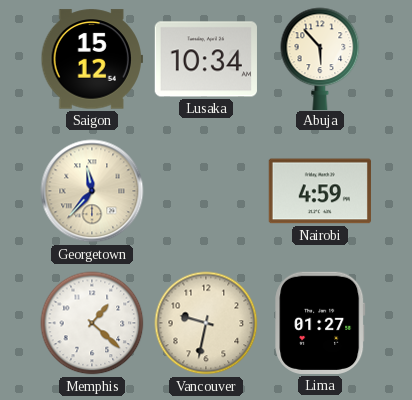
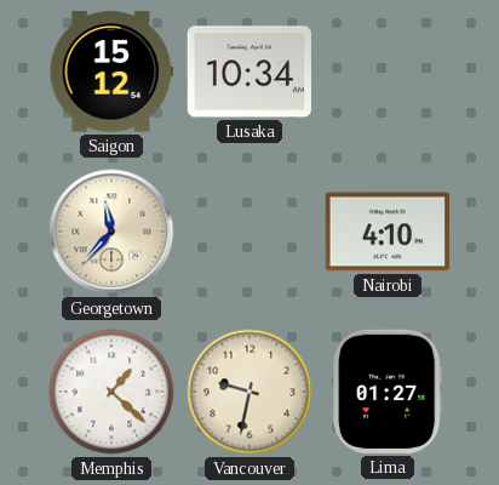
Abuja: 5:53 -> none
Nairobi: 4:59 -> 4:10
